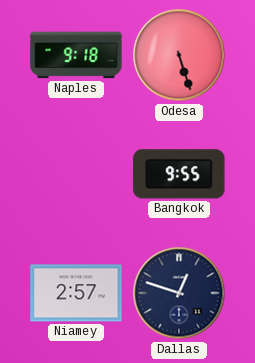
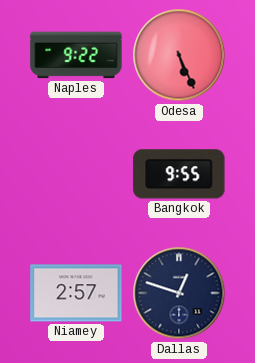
Naples: 9:18 -> 9:22
Odesa: 5:27 -> 5:26
